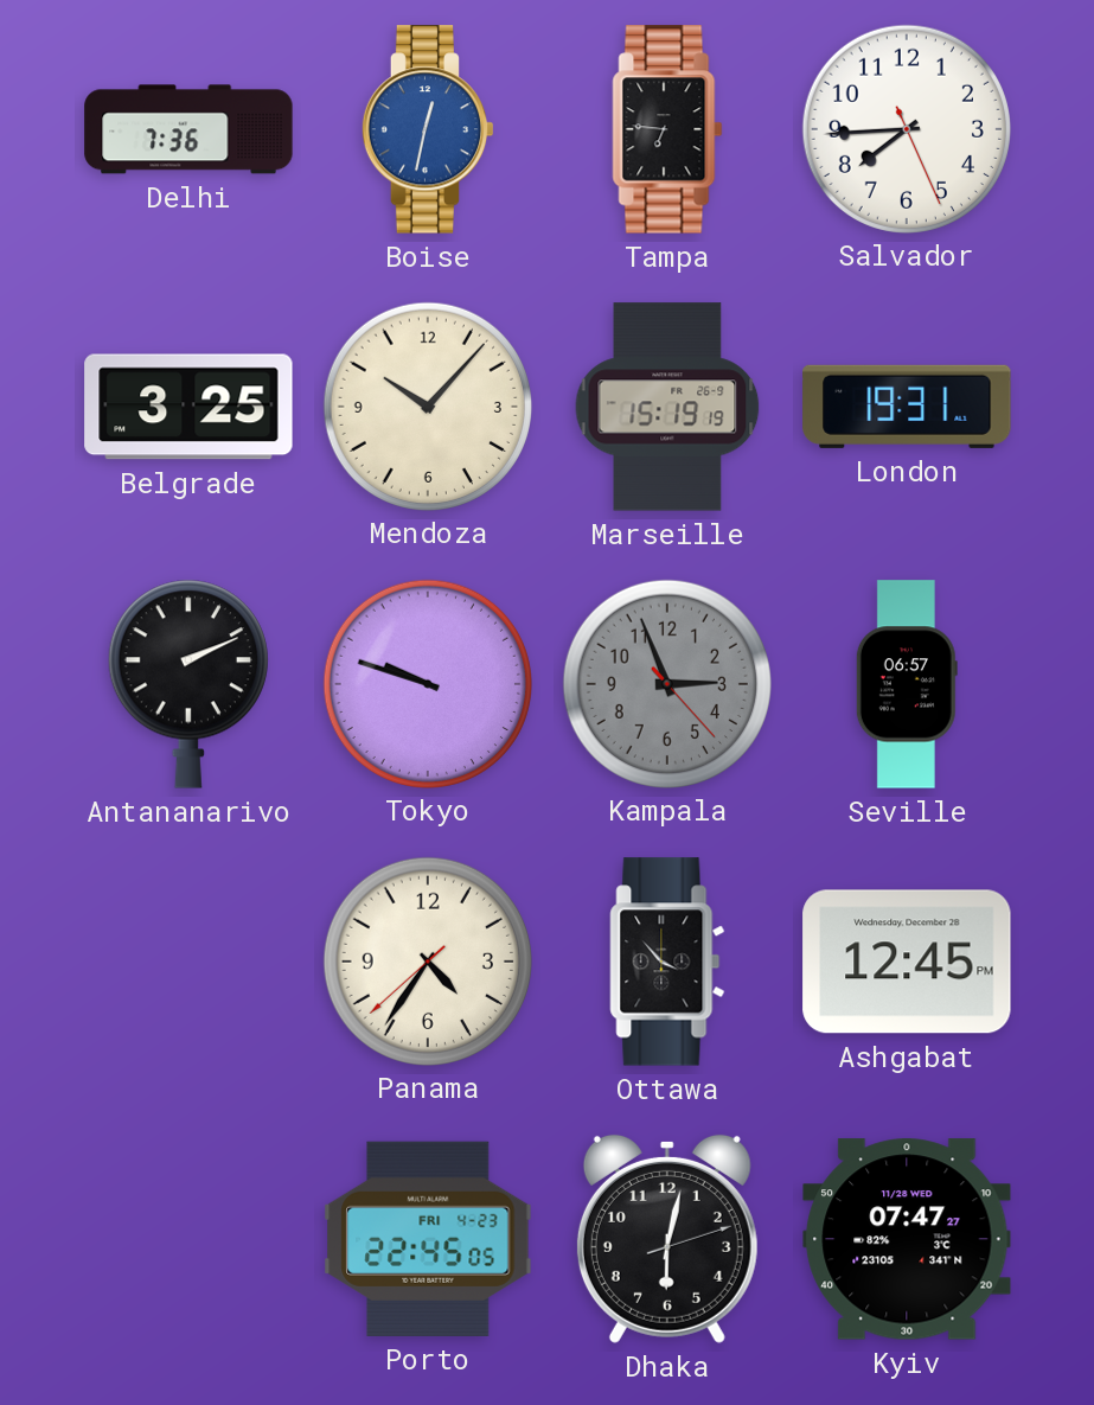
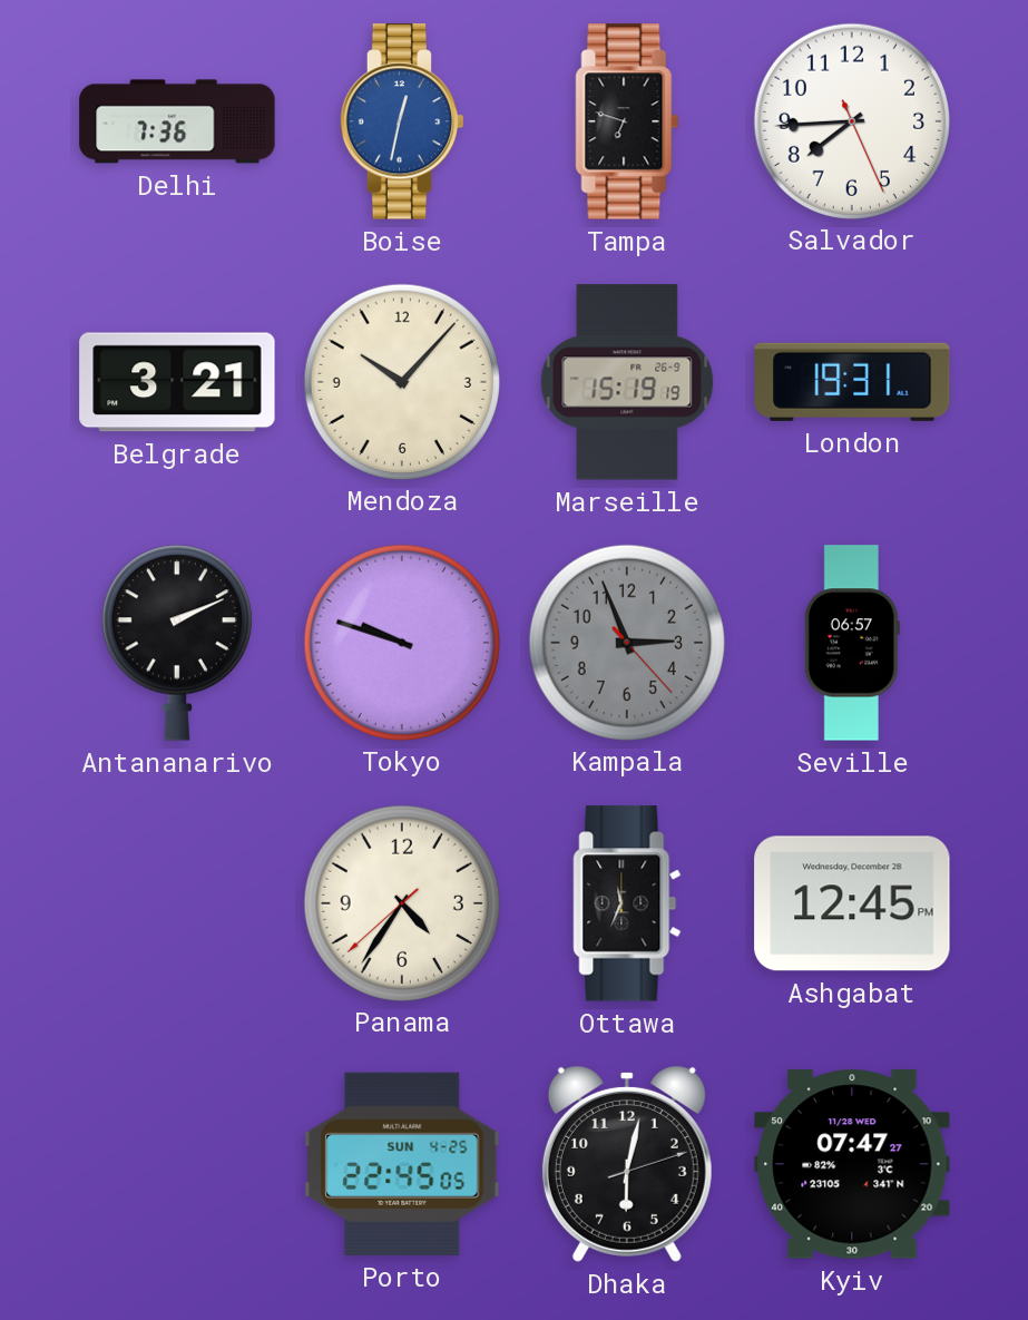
Tampa: 6:46 -> 6:48
Belgrade: 3:25 -> 3:21
Ottawa: 3:53 -> 11:34
Porto date: FRI 4-23 -> SUN 4-25
